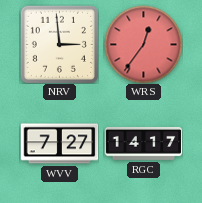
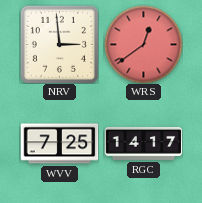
WRS: 12:36 -> 12:39
WVV: 7:27 -> 7:25
